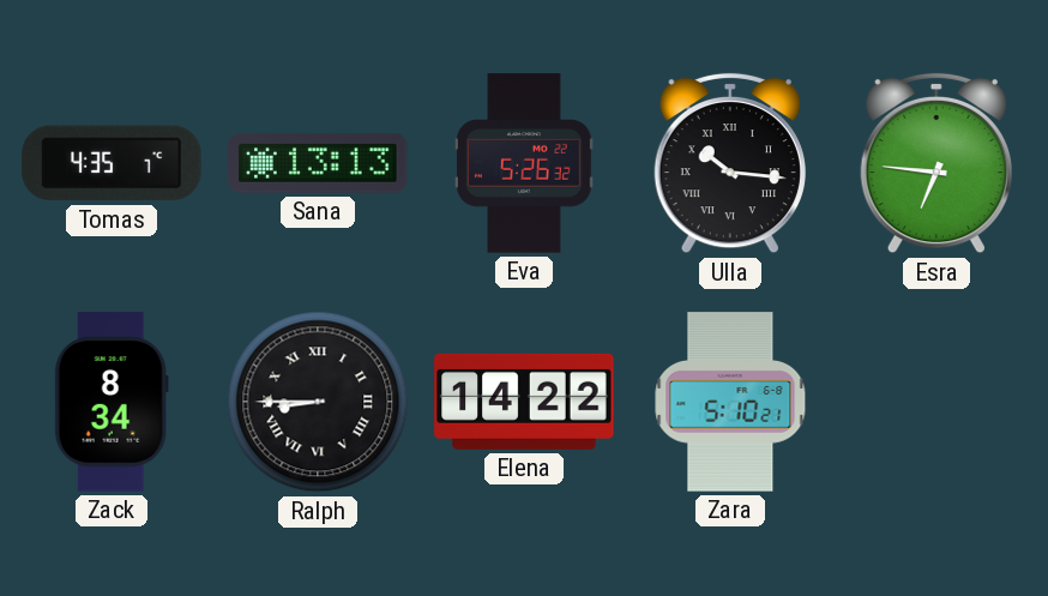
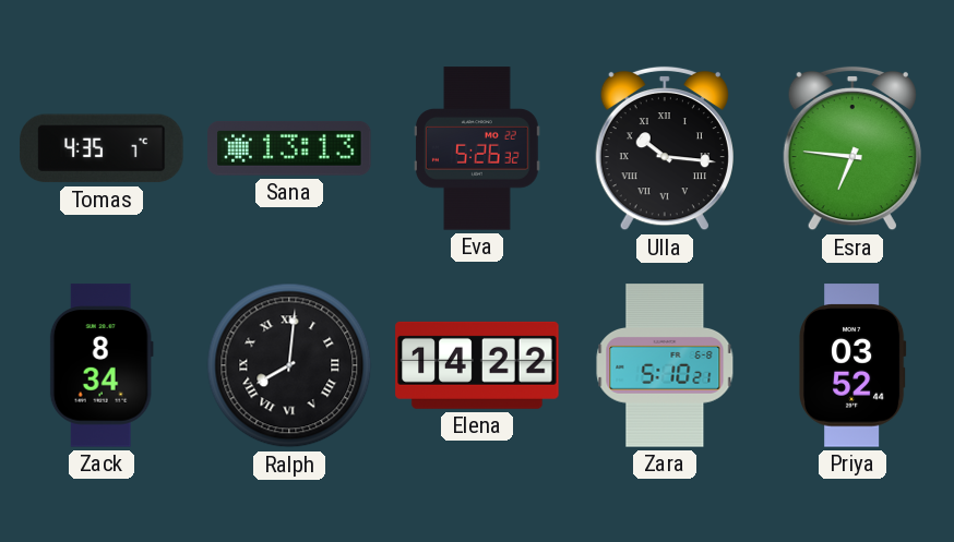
Ralph: 8:45 -> 8:01
Priya: none -> 03:52
